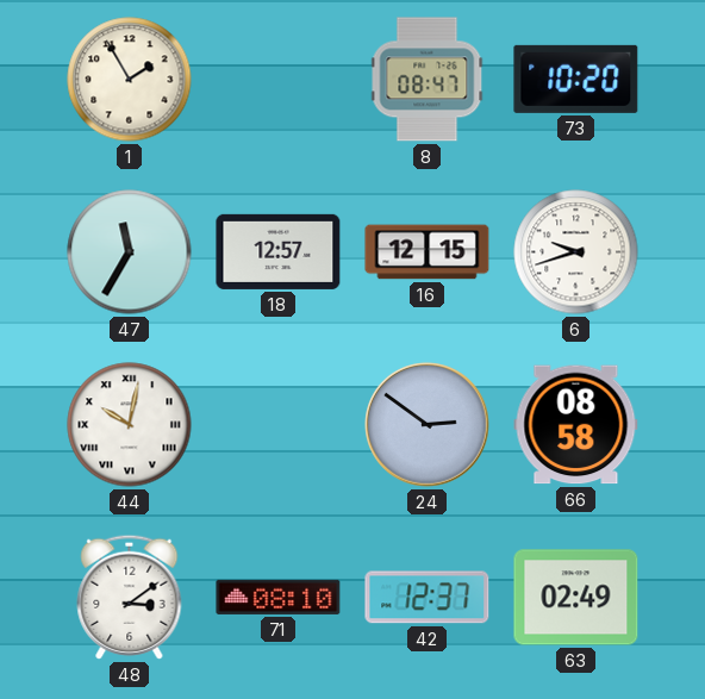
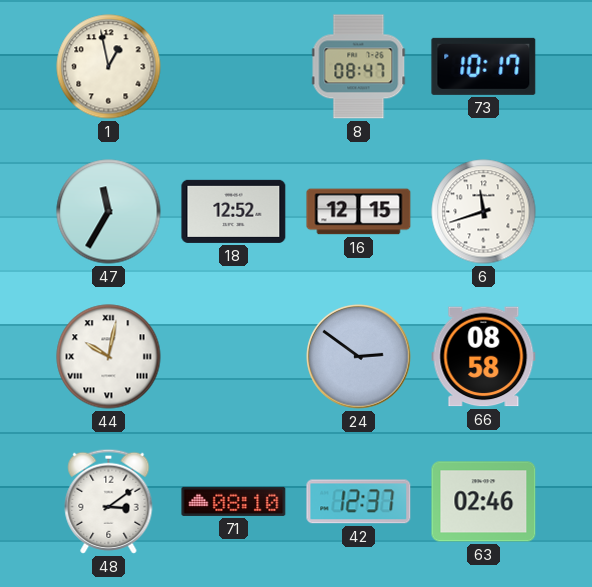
1: 1:55 -> 12:58
73: 10:20 -> 10:17
18: 12:57 -> 12:52
6: 9:42 -> 11:42
63: 02:49 -> 02:46
